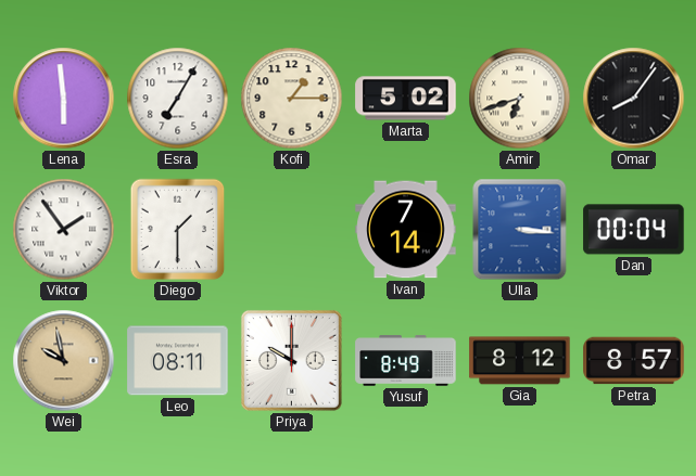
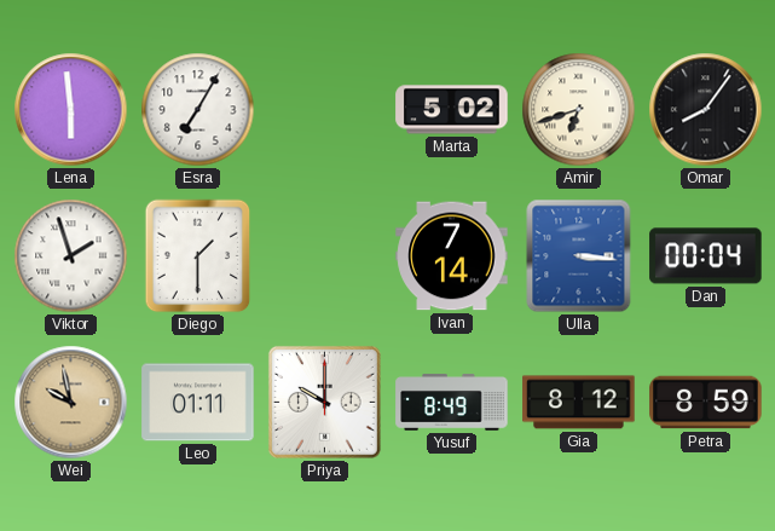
Kofi: 1:15 -> none
Viktor: 1:54 -> 1:57
Leo: 08:11 -> 01:11
Petra: 8:57 -> 8:59
